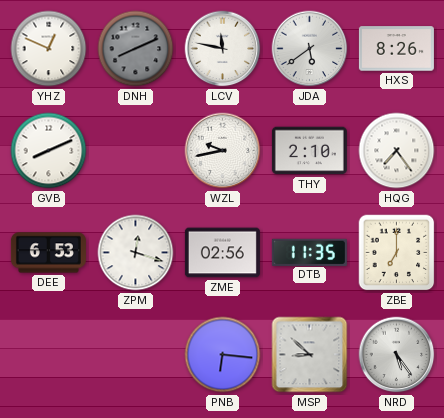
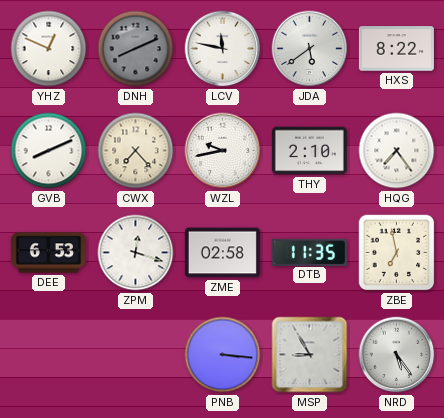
HXS: 8:26 -> 8:22
CWX: none -> 7:23
ZME: 02:56 -> 02:58
ZBE: 7:00 -> 6:58
PNB: 6:16 -> 3:16
MSP: 8:52 -> 8:55
